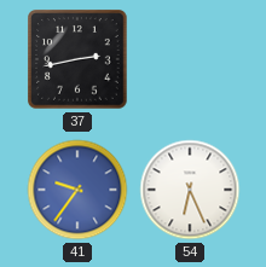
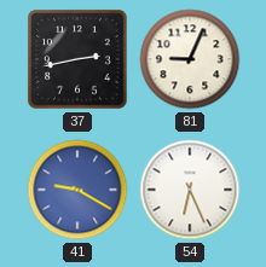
81: none -> 9:04
41: 9:36 -> 9:20
